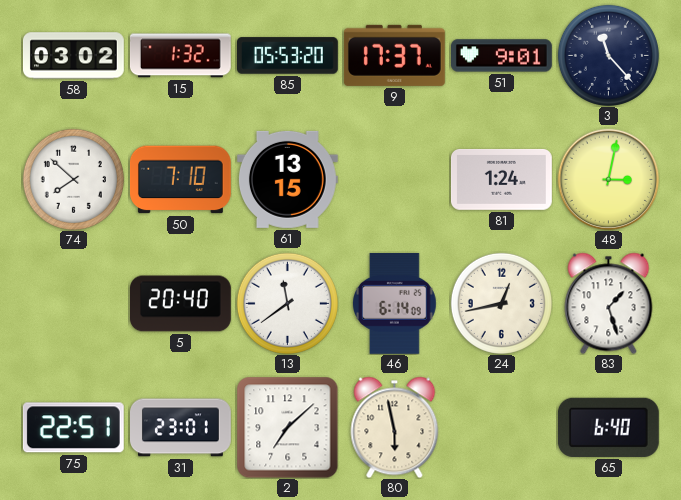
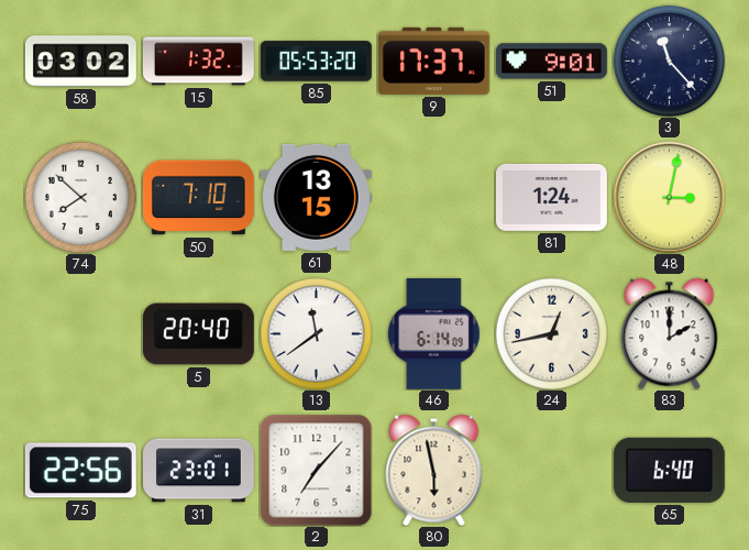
83: 1:27 -> 2:00
75: 22:51 -> 22:56
2: 7:08 -> 7:07
